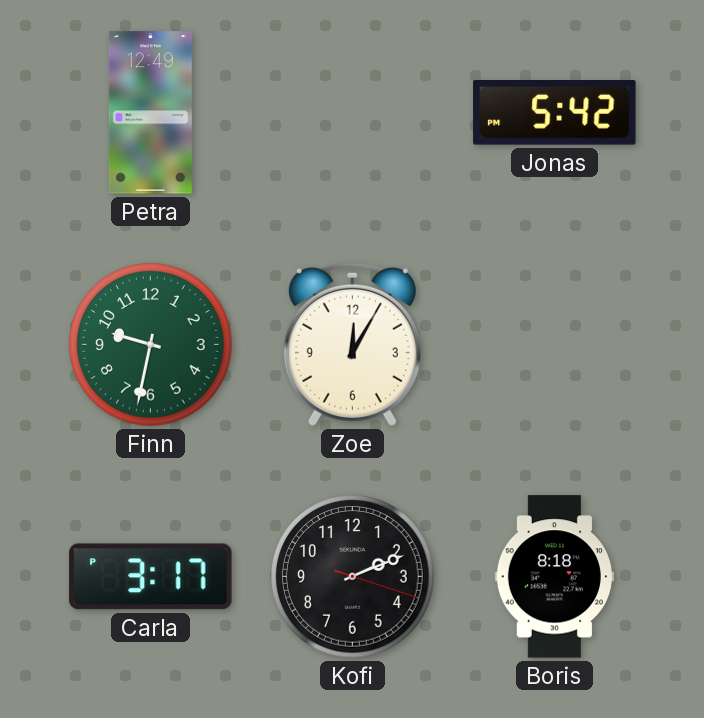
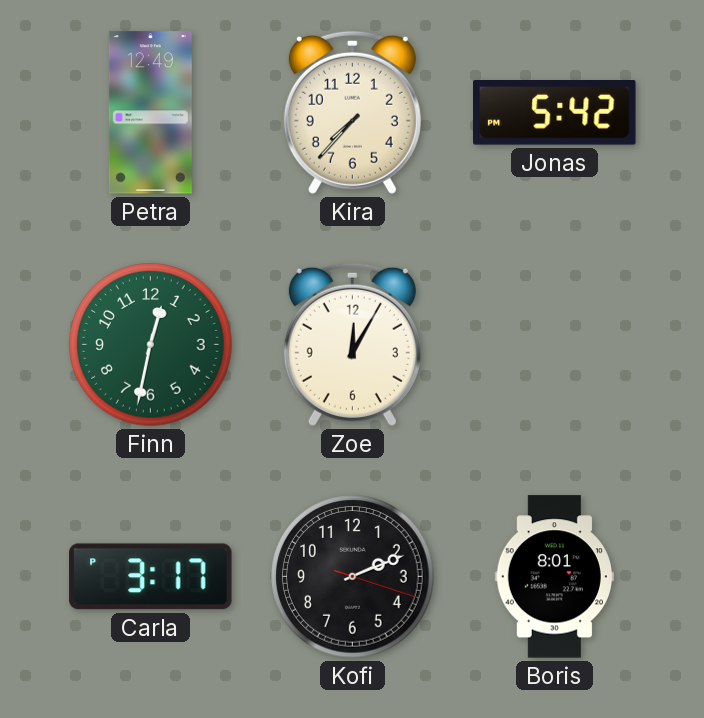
Kira: none -> 7:37
Finn: 9:32 -> 12:32
Boris: 8:18 -> 8:01
